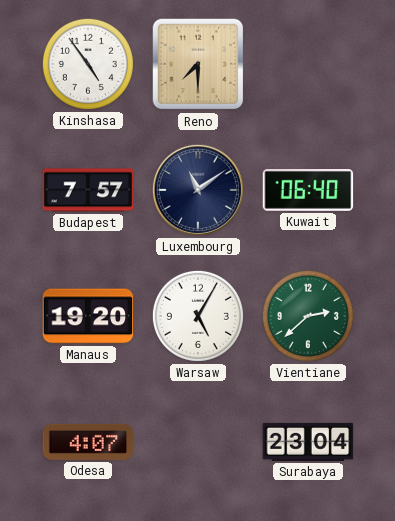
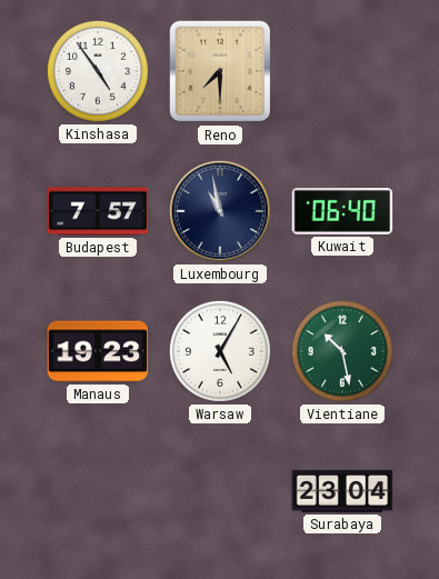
Luxembourg: 11:09 -> 10:58
Manaus: 19:20 -> 19:23
Vientiane: 2:38 -> 10:28
Odesa: 4:07 -> none
